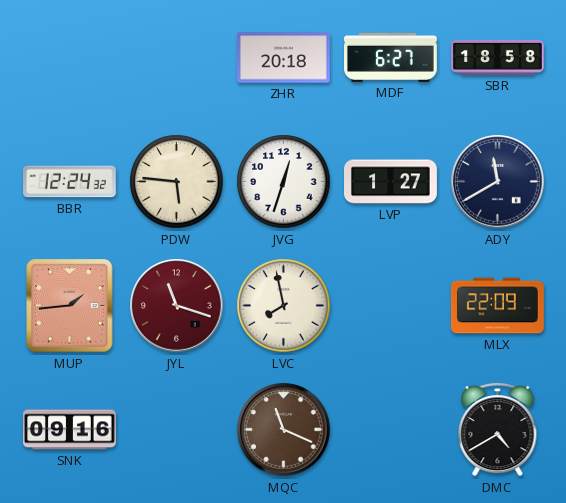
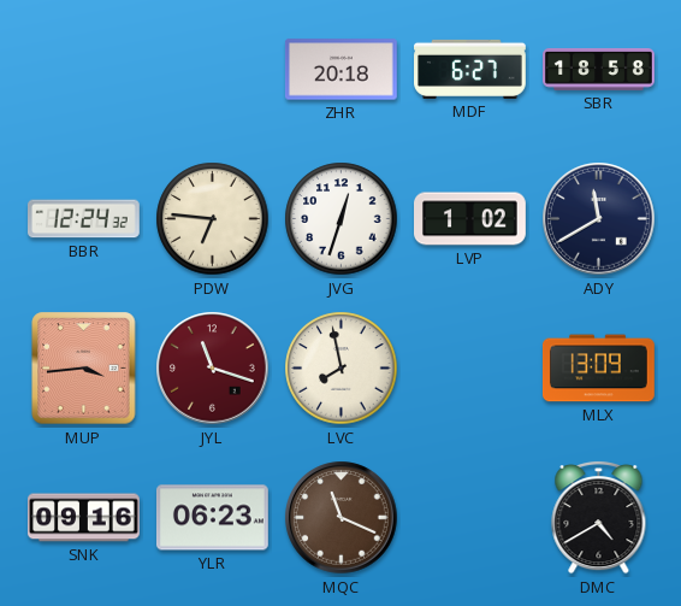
PDW: 5:46 -> 6:46
LVP: 1:27 -> 1:02
MUP: 1:44 -> 3:44
MLX: 22:09 -> 13:09
YLR: none -> 06:23
